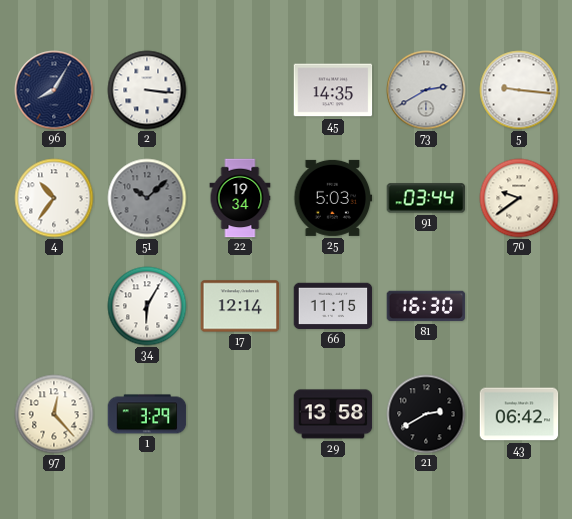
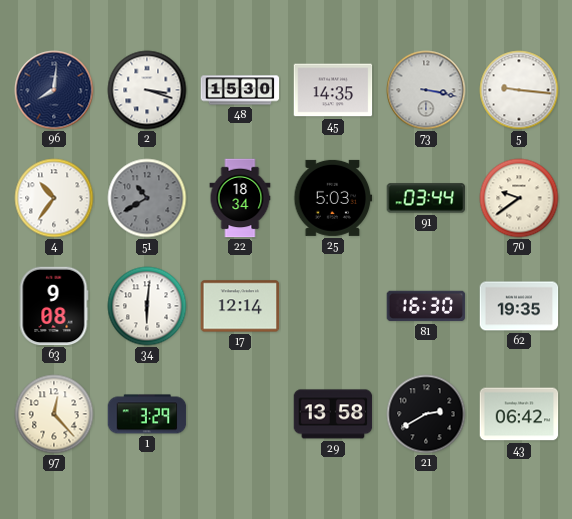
96: 8:05 -> 8:01
2: 3:16 -> 3:18
48: none -> 15:30
73: 2:40 -> 3:17
51: 10:08 -> 10:40
22: 19:34 -> 18:34
63: none -> 9:08
34: 6:05 -> 6:01
66: 11:15 -> none
62: none -> 19:35
